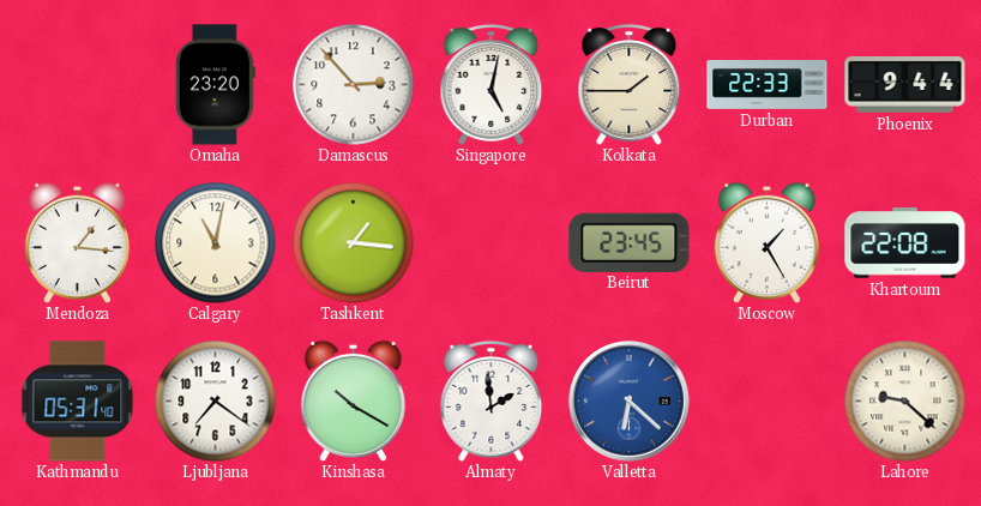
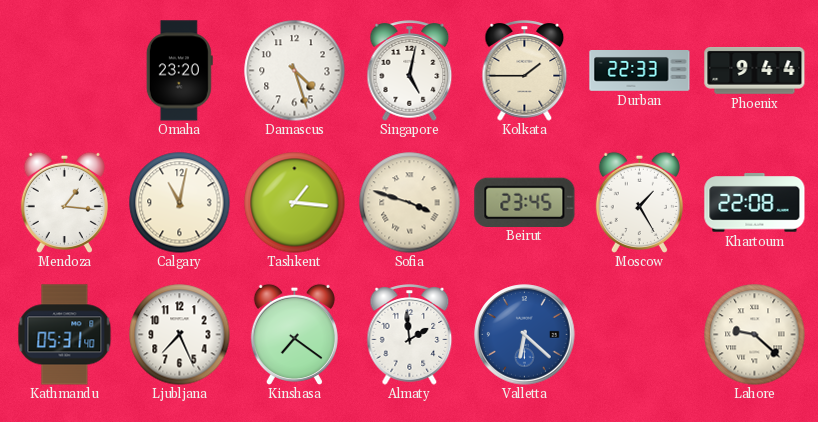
Damascus: 2:53 -> 4:27
Sofia: none -> 3:48
Ljubljana: 7:21 -> 7:26
Kinshasa: 10:20 -> 7:21
